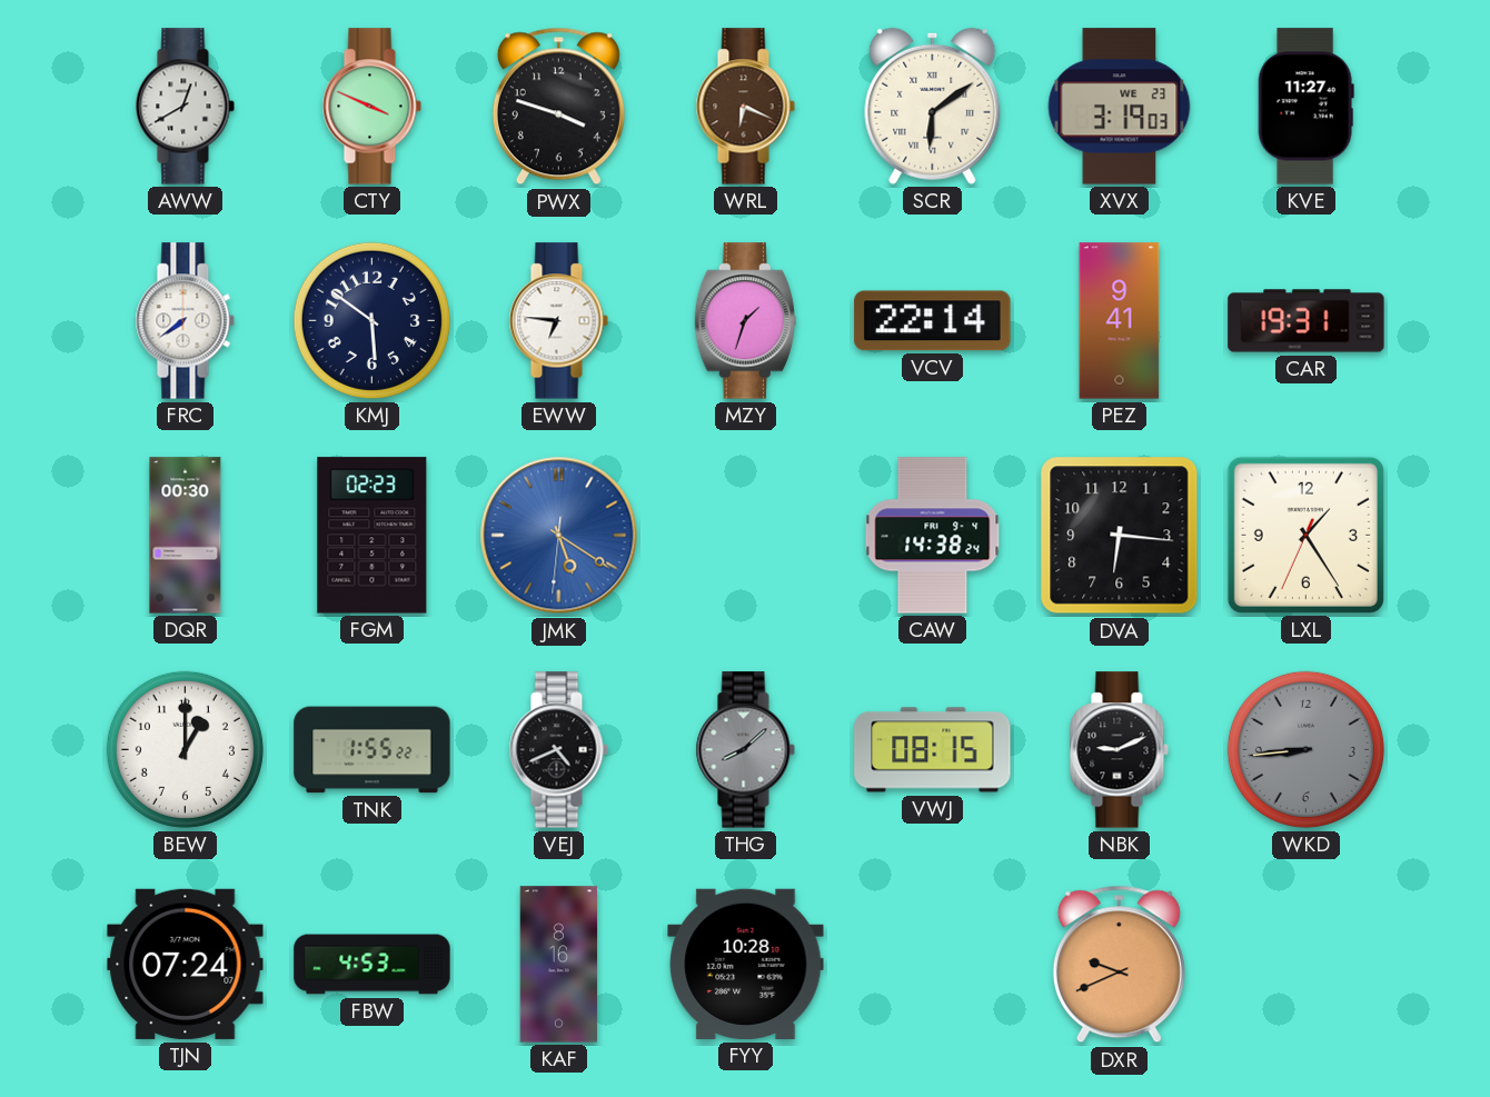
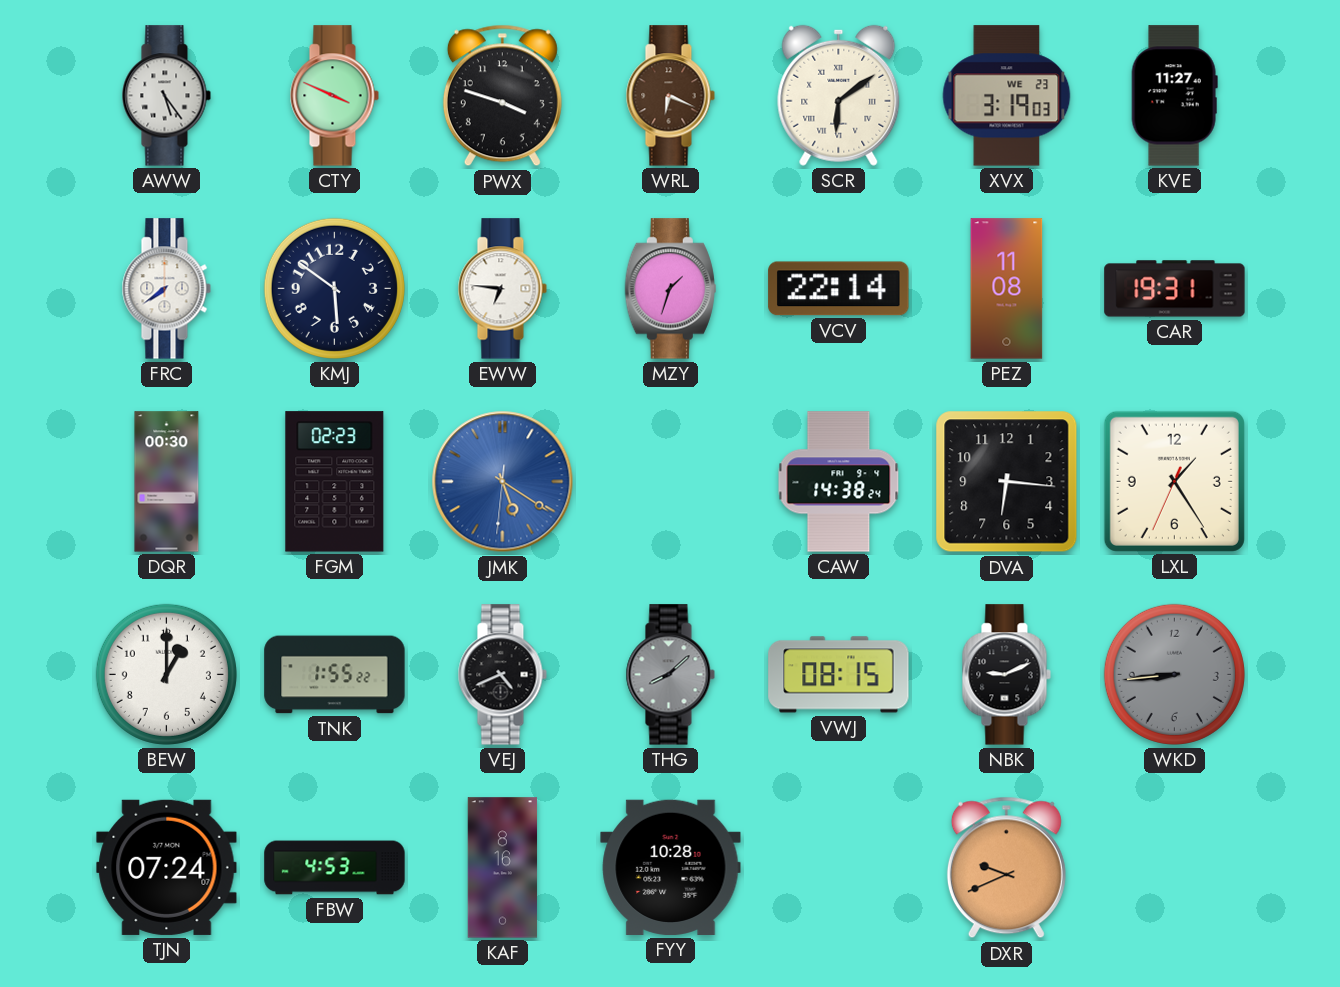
AWW: 12:40 -> 5:24
PEZ: 9:41 -> 11:08
